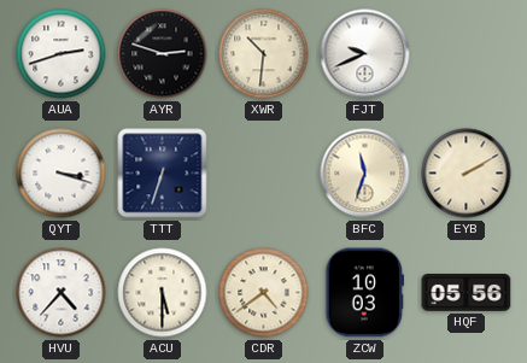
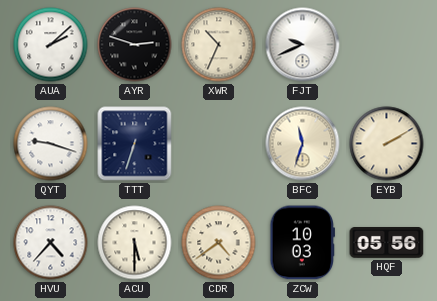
AUA: 2:42 -> 2:08
XWR: 10:31 -> 10:34
QYT: 3:18 -> 9:18
